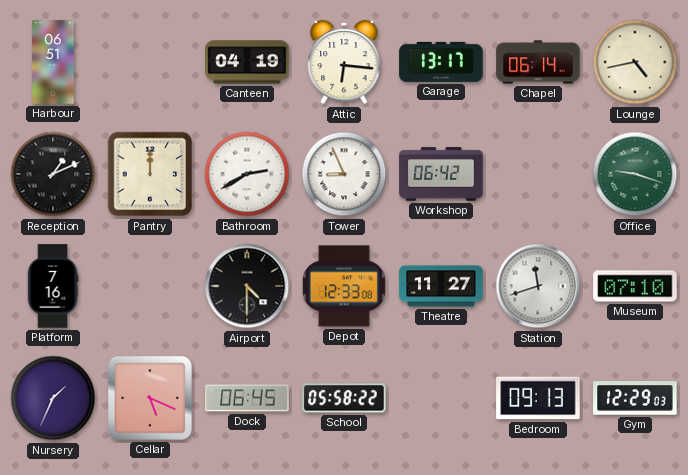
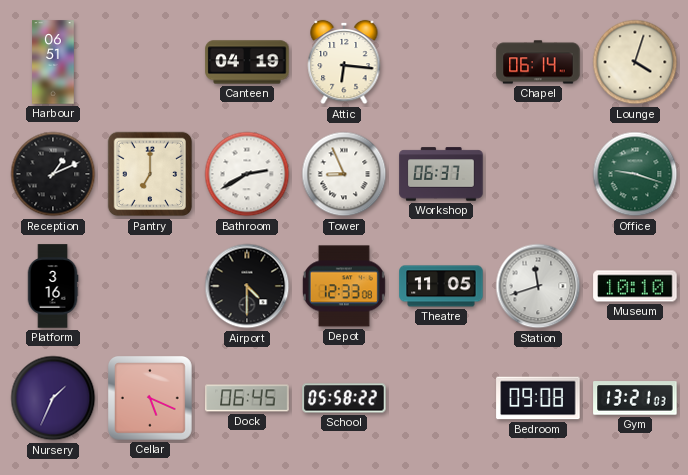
Garage: 13:17 -> none
Lounge: 4:43 -> 4:03
Pantry: 12:00 -> 7:00
Workshop: 06:42 -> 06:37
Platform: 7:16 -> 3:16
Theatre: 11:27 -> 11:05
Museum: 07:10 -> 10:10
Bedroom: 09:13 -> 09:08
Gym: 12:29 -> 13:21
